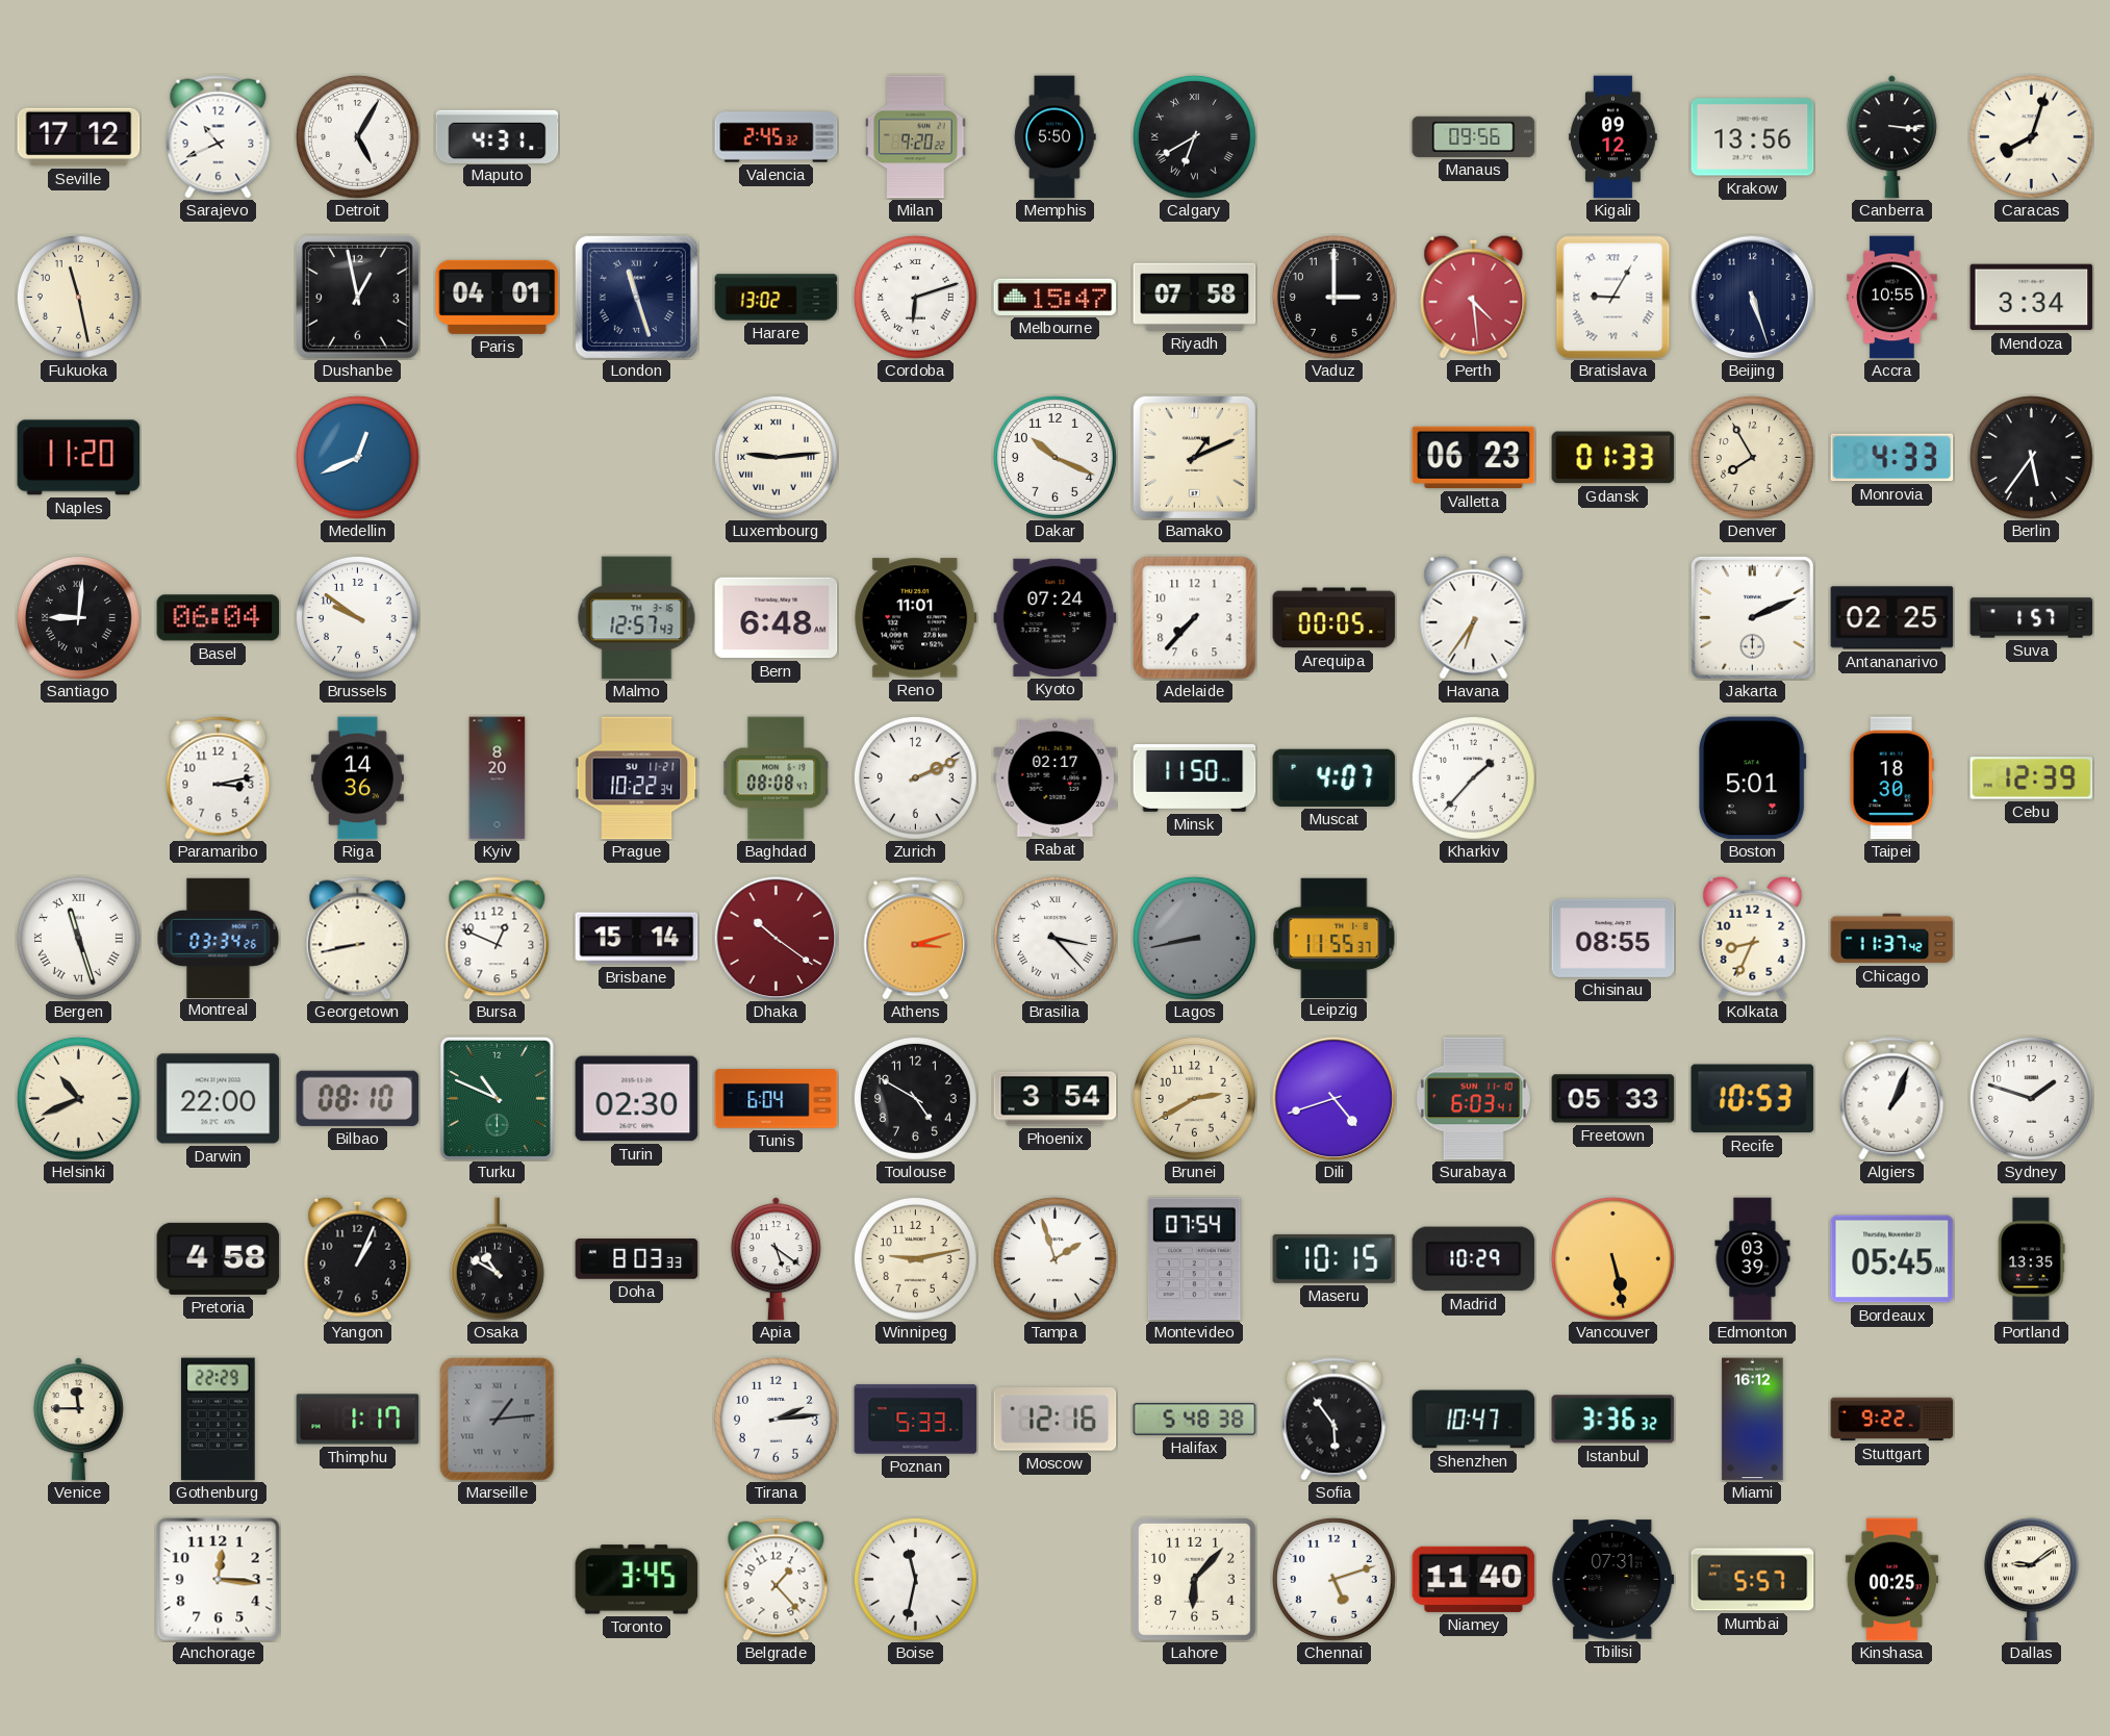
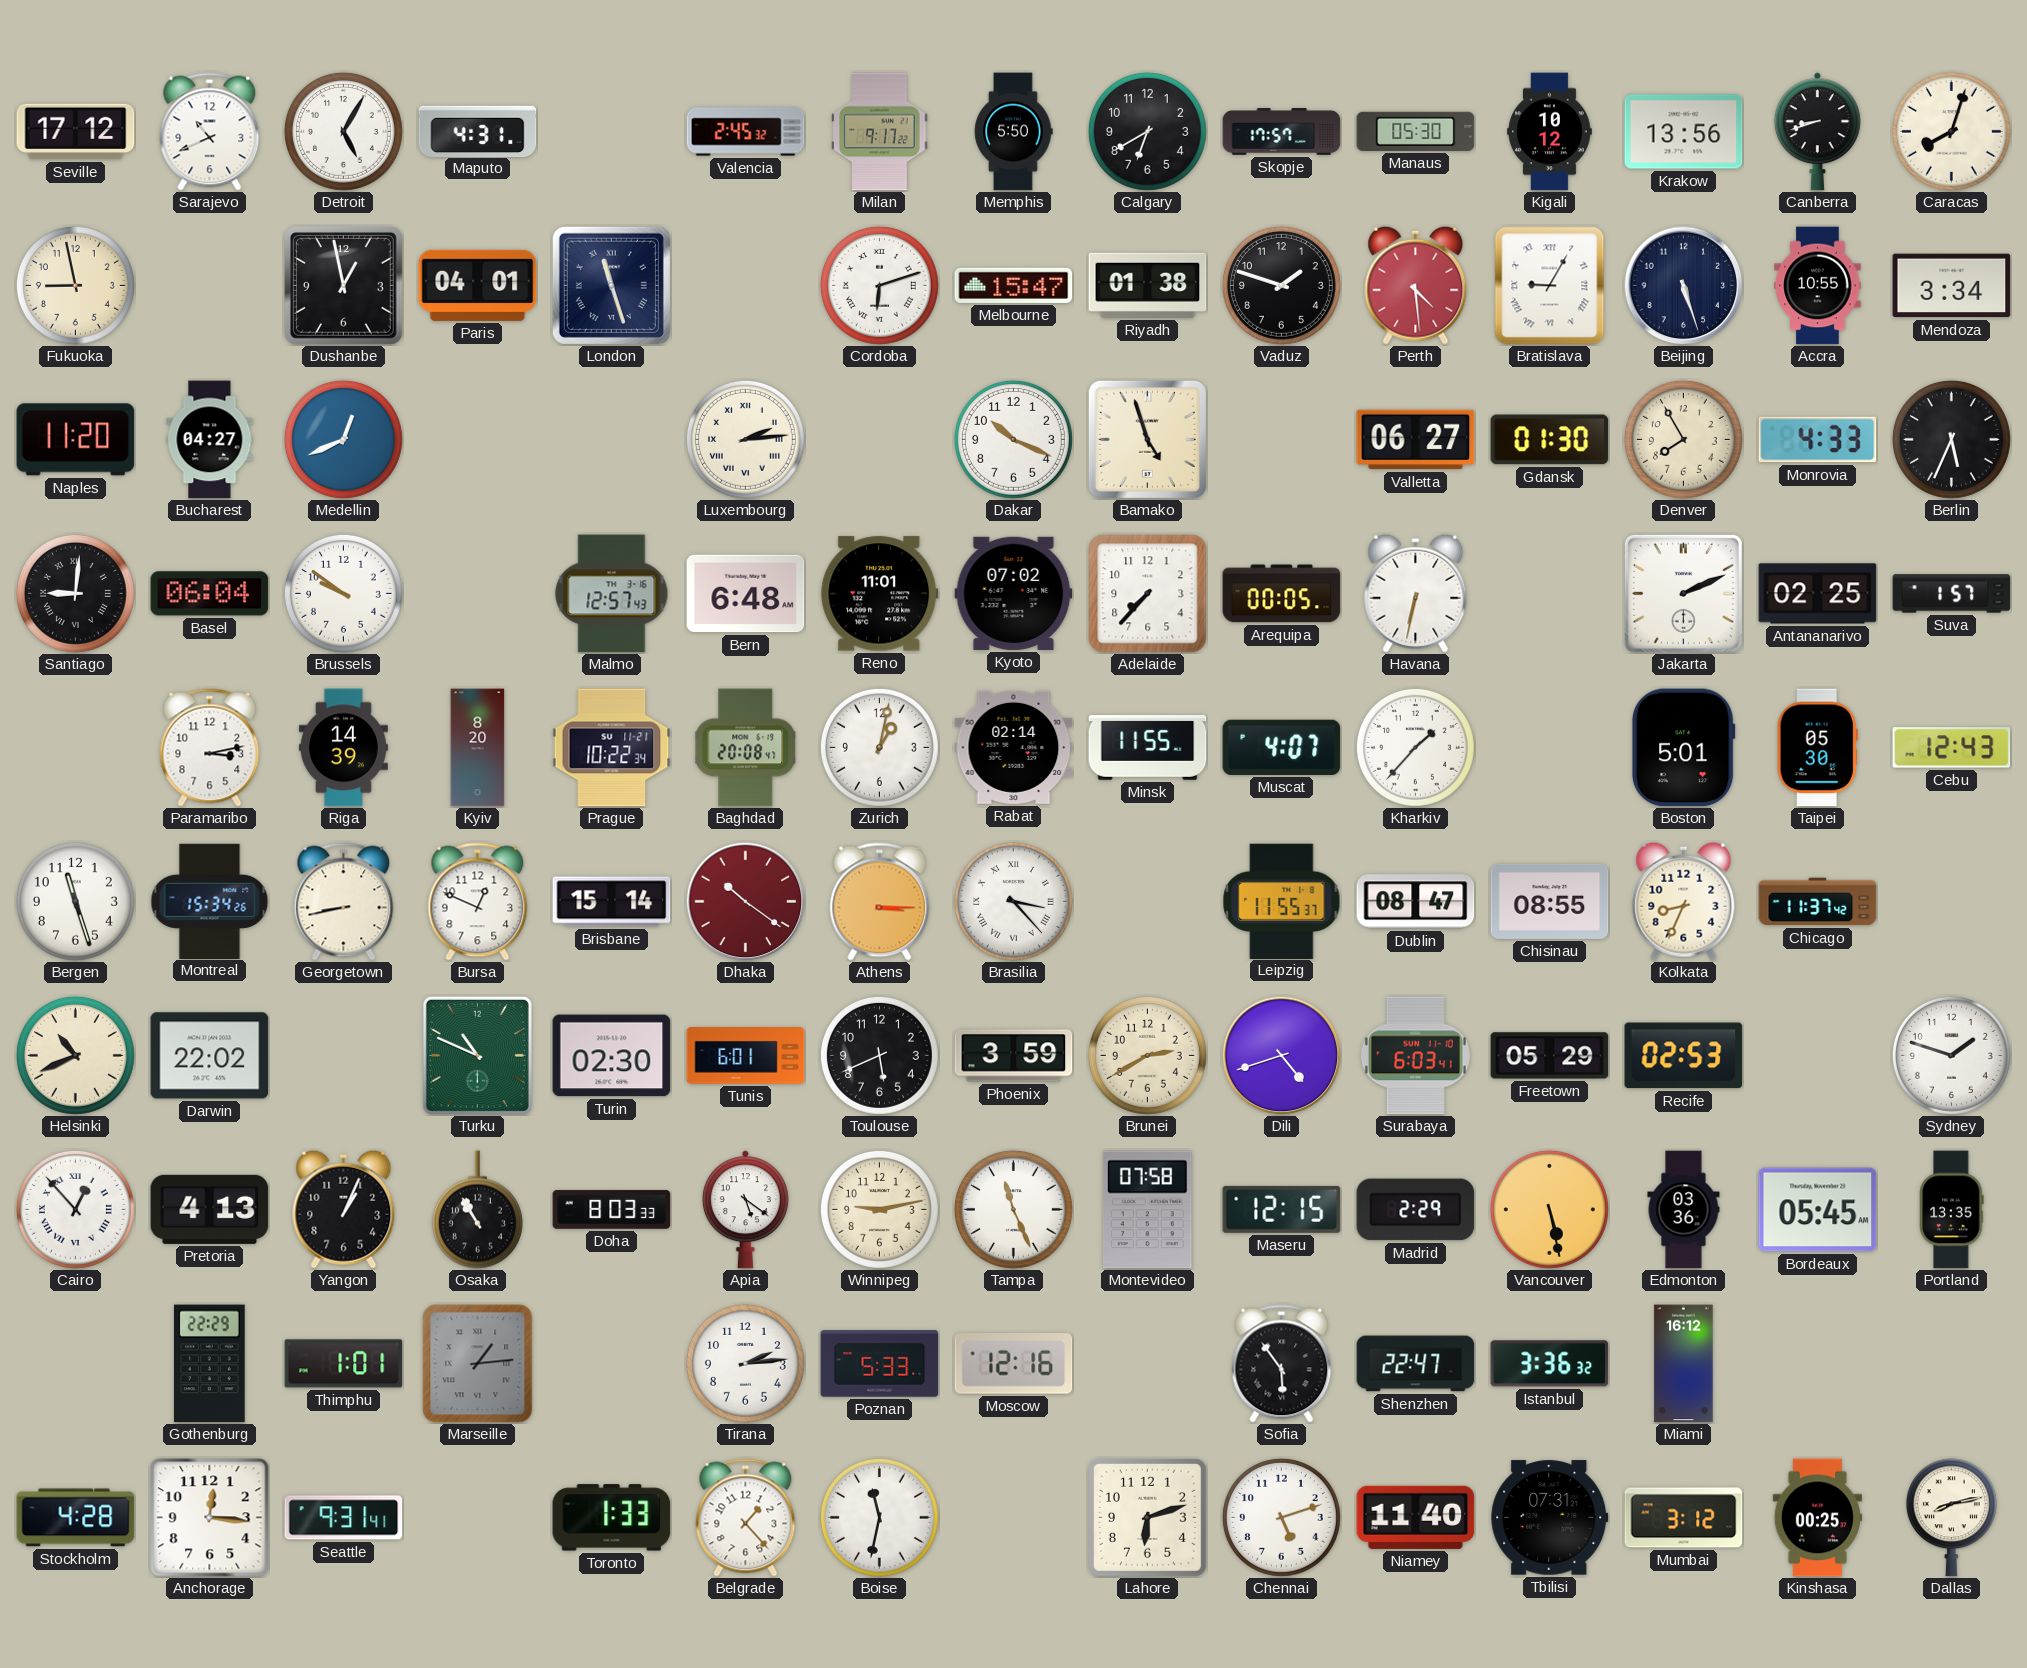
Milan: 9:20 -> 9:17
Calgary numerals: Roman -> Arabic
Skopje: none -> 17:57
Manaus: 09:56 -> 05:30
Kigali: 09:12 -> 10:12
Canberra: 3:16 -> 8:42
Fukuoka: 11:28 -> 8:58
Harare: 13:02 -> none
Riyadh: 07:58 -> 01:38
Vaduz: 3:00 -> 1:48
Bucharest: none -> 04:27
Luxembourg: 9:14 -> 2:14
Bamako: 1:11 -> 4:57
Valletta: 06:23 -> 06:27
Gdansk: 01:33 -> 01:30
Berlin: 5:36 -> 5:34
Kyoto: 07:24 -> 07:02
Havana: 6:36 -> 6:32
Riga: 14:36 -> 14:39
Baghdad: 08:08 -> 20:08
Zurich: 2:11 -> 1:02
Rabat: 02:17 -> 02:14
Minsk: 11:50 -> 11:55
Taipei: 18:30 -> 05:30
Cebu: 12:39 -> 12:43
Bergen numerals: Roman -> Arabic
Montreal: 03:34 -> 15:34
Athens: 3:12 -> 3:15
Lagos: 8:43 -> none
Dublin: none -> 08:47
Darwin: 22:00 -> 22:02
Bilbao: 08:10 -> none
Tunis: 6:04 -> 6:01
Toulouse: 4:50 -> 5:41
Phoenix: 3:54 -> 3:59
Freetown: 05:33 -> 05:29
Recife: 10:53 -> 02:53
Algiers: 1:04 -> none
Cairo: none -> 12:53
Pretoria: 4:58 -> 4:13
Osaka: 10:50 -> 10:55
Tampa: 1:57 -> 11:26
Montevideo: 07:54 -> 07:58
Maseru: 10:15 -> 12:15
Madrid: 10:29 -> 2:29
Edmonton: 03:39 -> 03:36
Venice: 11:45 -> none
Thimphu: 1:17 -> 1:01
Halifax: 5:48 -> none
Shenzhen: 10:47 -> 22:47
Stuttgart: 9:22 -> none
Stockholm: none -> 4:28
Seattle: none -> 9:31
Toronto: 3:45 -> 1:33
Lahore: 6:07 -> 6:12
Mumbai: 5:57 -> 3:12
Dallas: 9:09 -> 8:13
